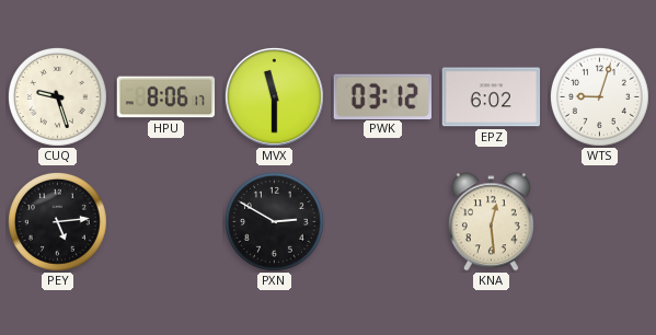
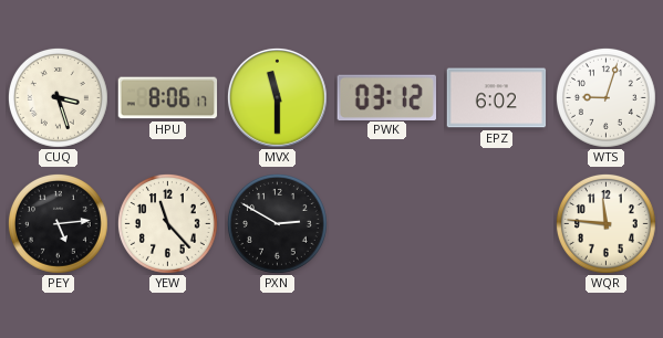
CUQ: 9:27 -> 3:27
YEW: none -> 11:23
KNA: 12:29 -> none
WQR: none -> 11:46
